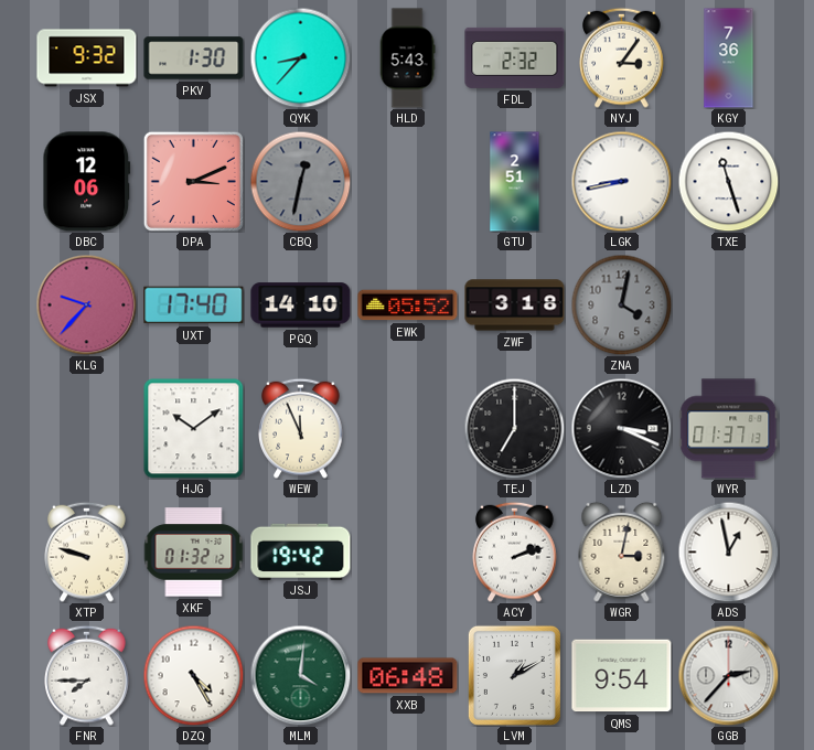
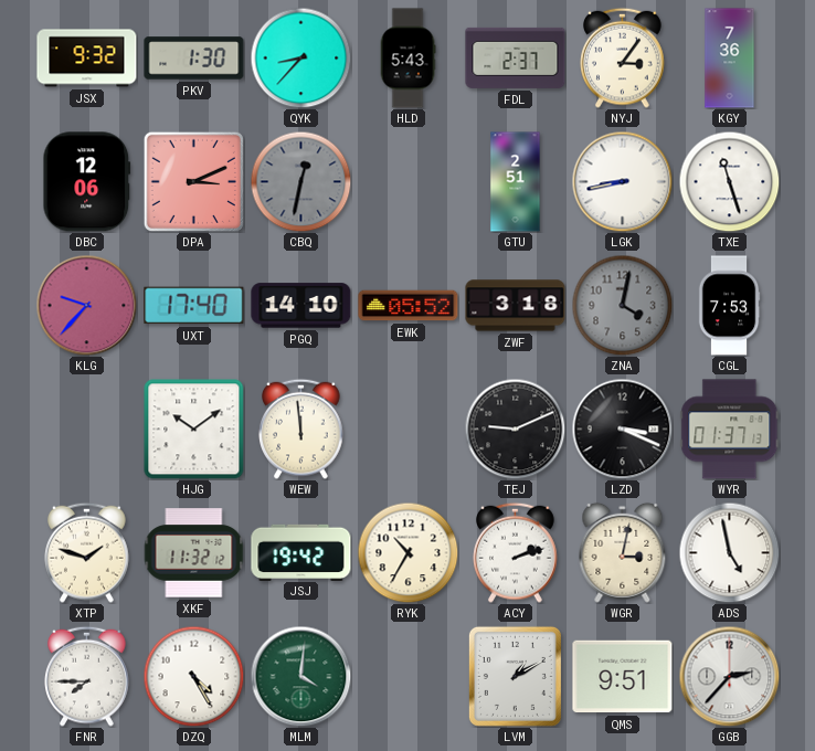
FDL: 2:32 -> 2:37
CGL: none -> 7:53
WEW: 11:56 -> 11:59
TEJ: 7:00 -> 9:11
XTP: 9:48 -> 1:48
XKF: 01:32 -> 11:32
RYK: none -> 10:35
ADS: 12:58 -> 4:58
XXB: 06:48 -> none
QMS: 9:54 -> 9:51
